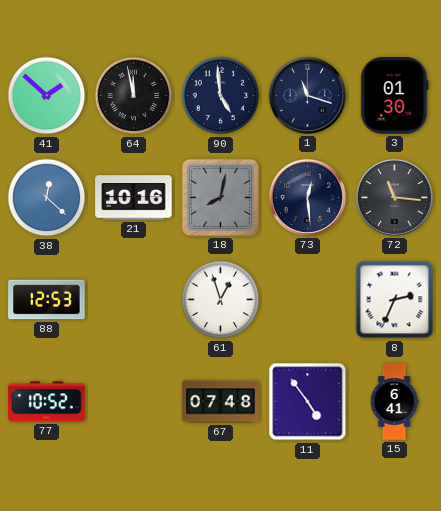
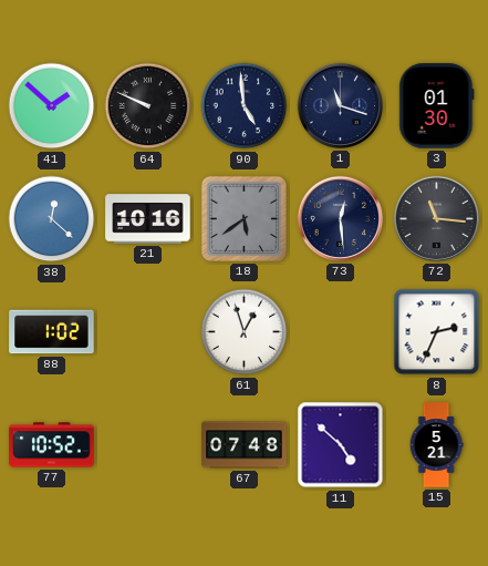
64: 11:58 -> 9:49
18: 8:02 -> 5:39
88: 12:53 -> 1:02
11: 4:54 -> 4:52
15: 6:41 -> 5:21
